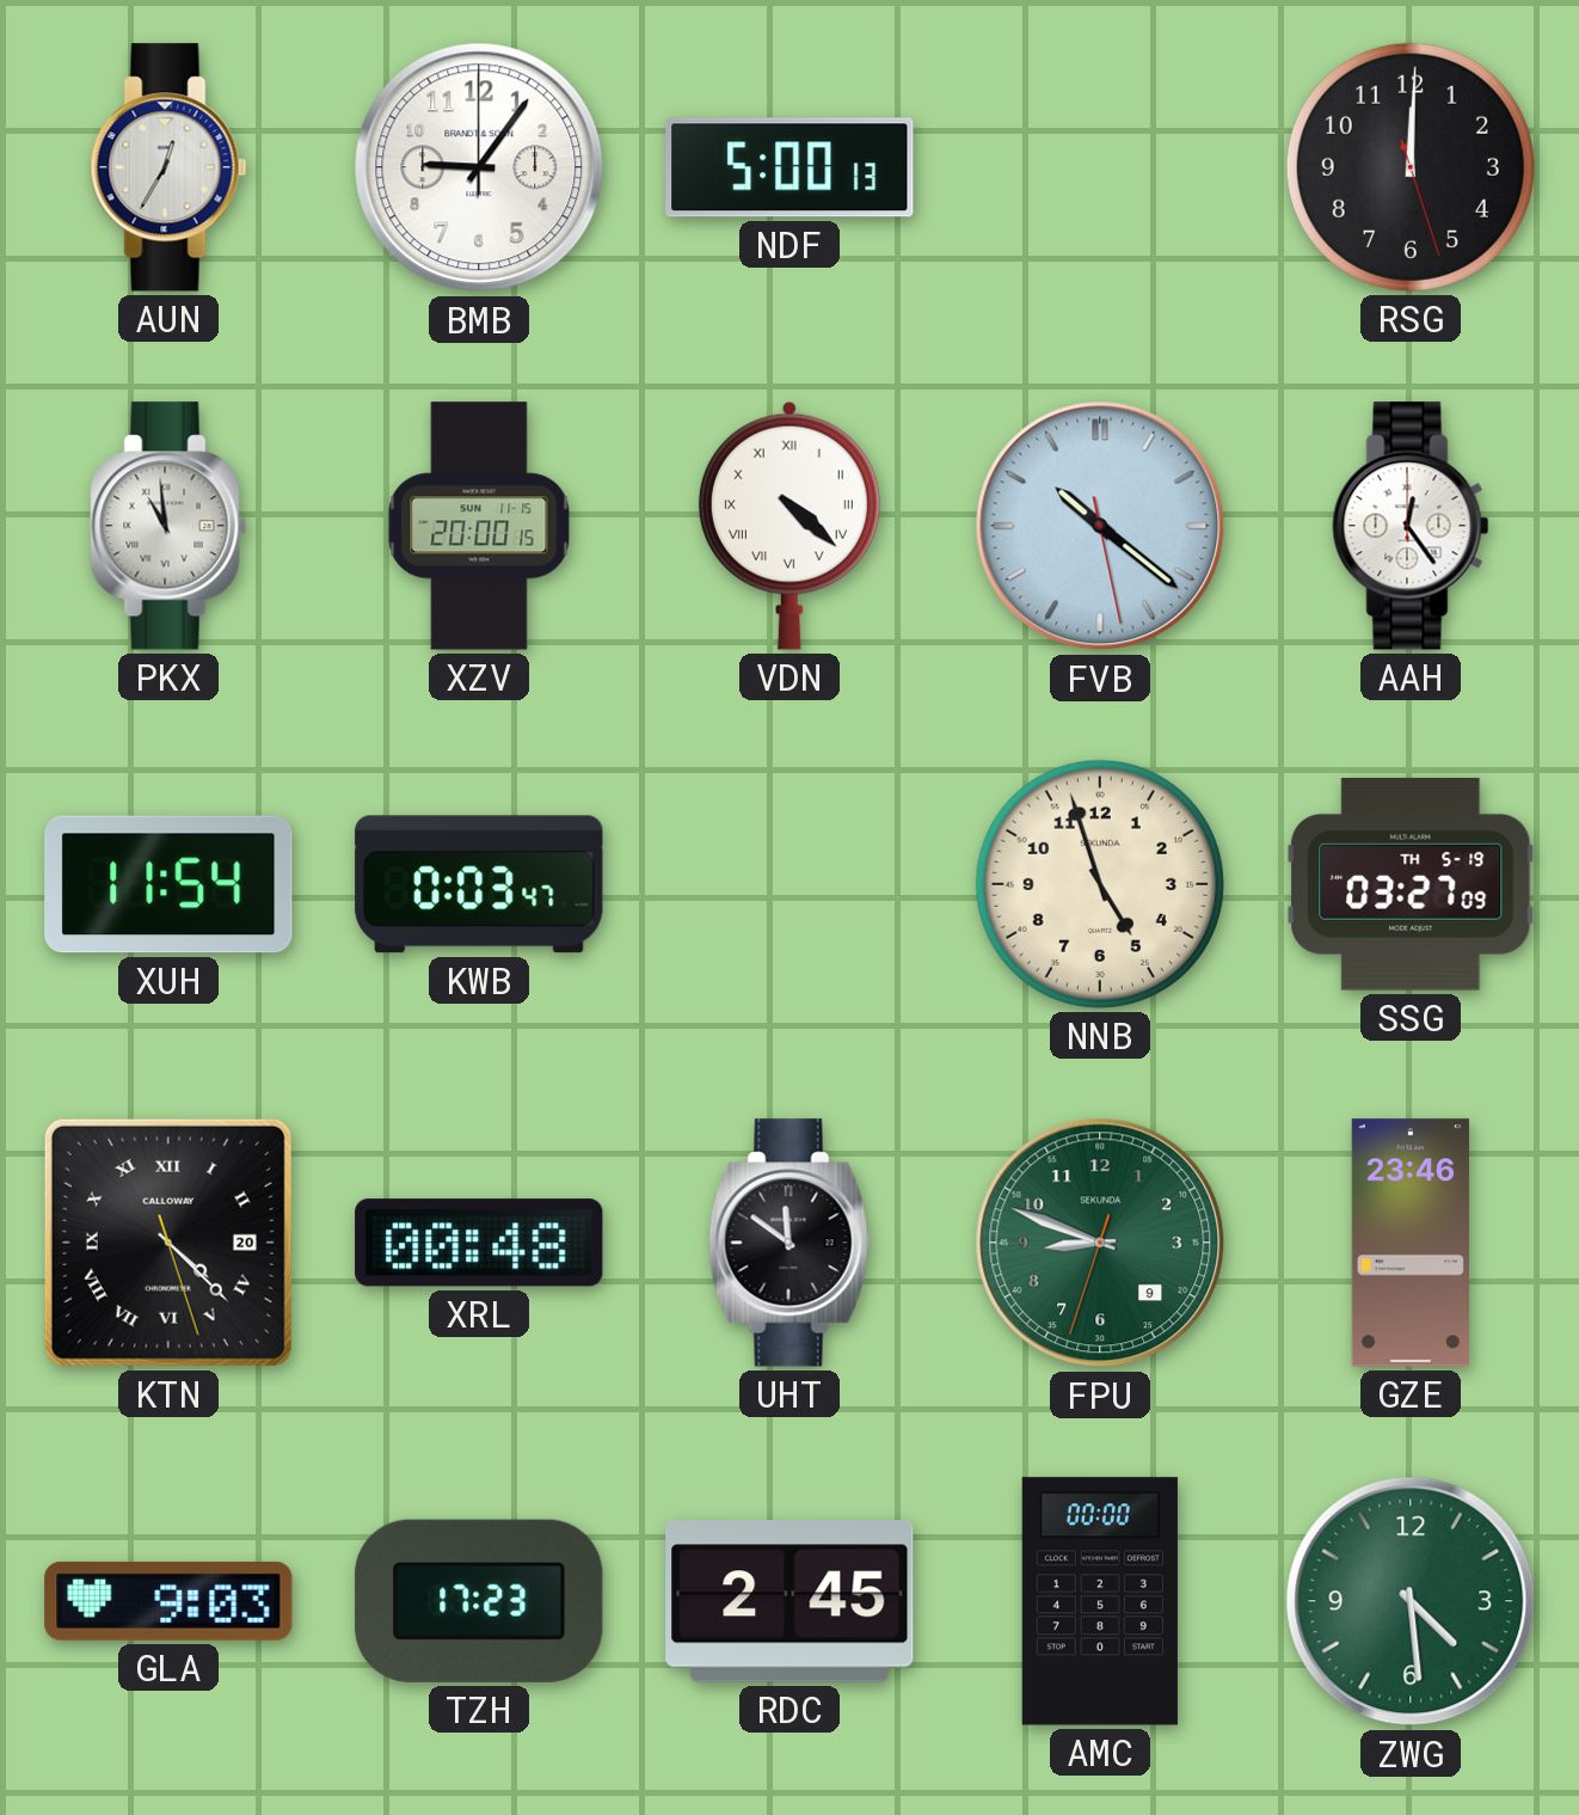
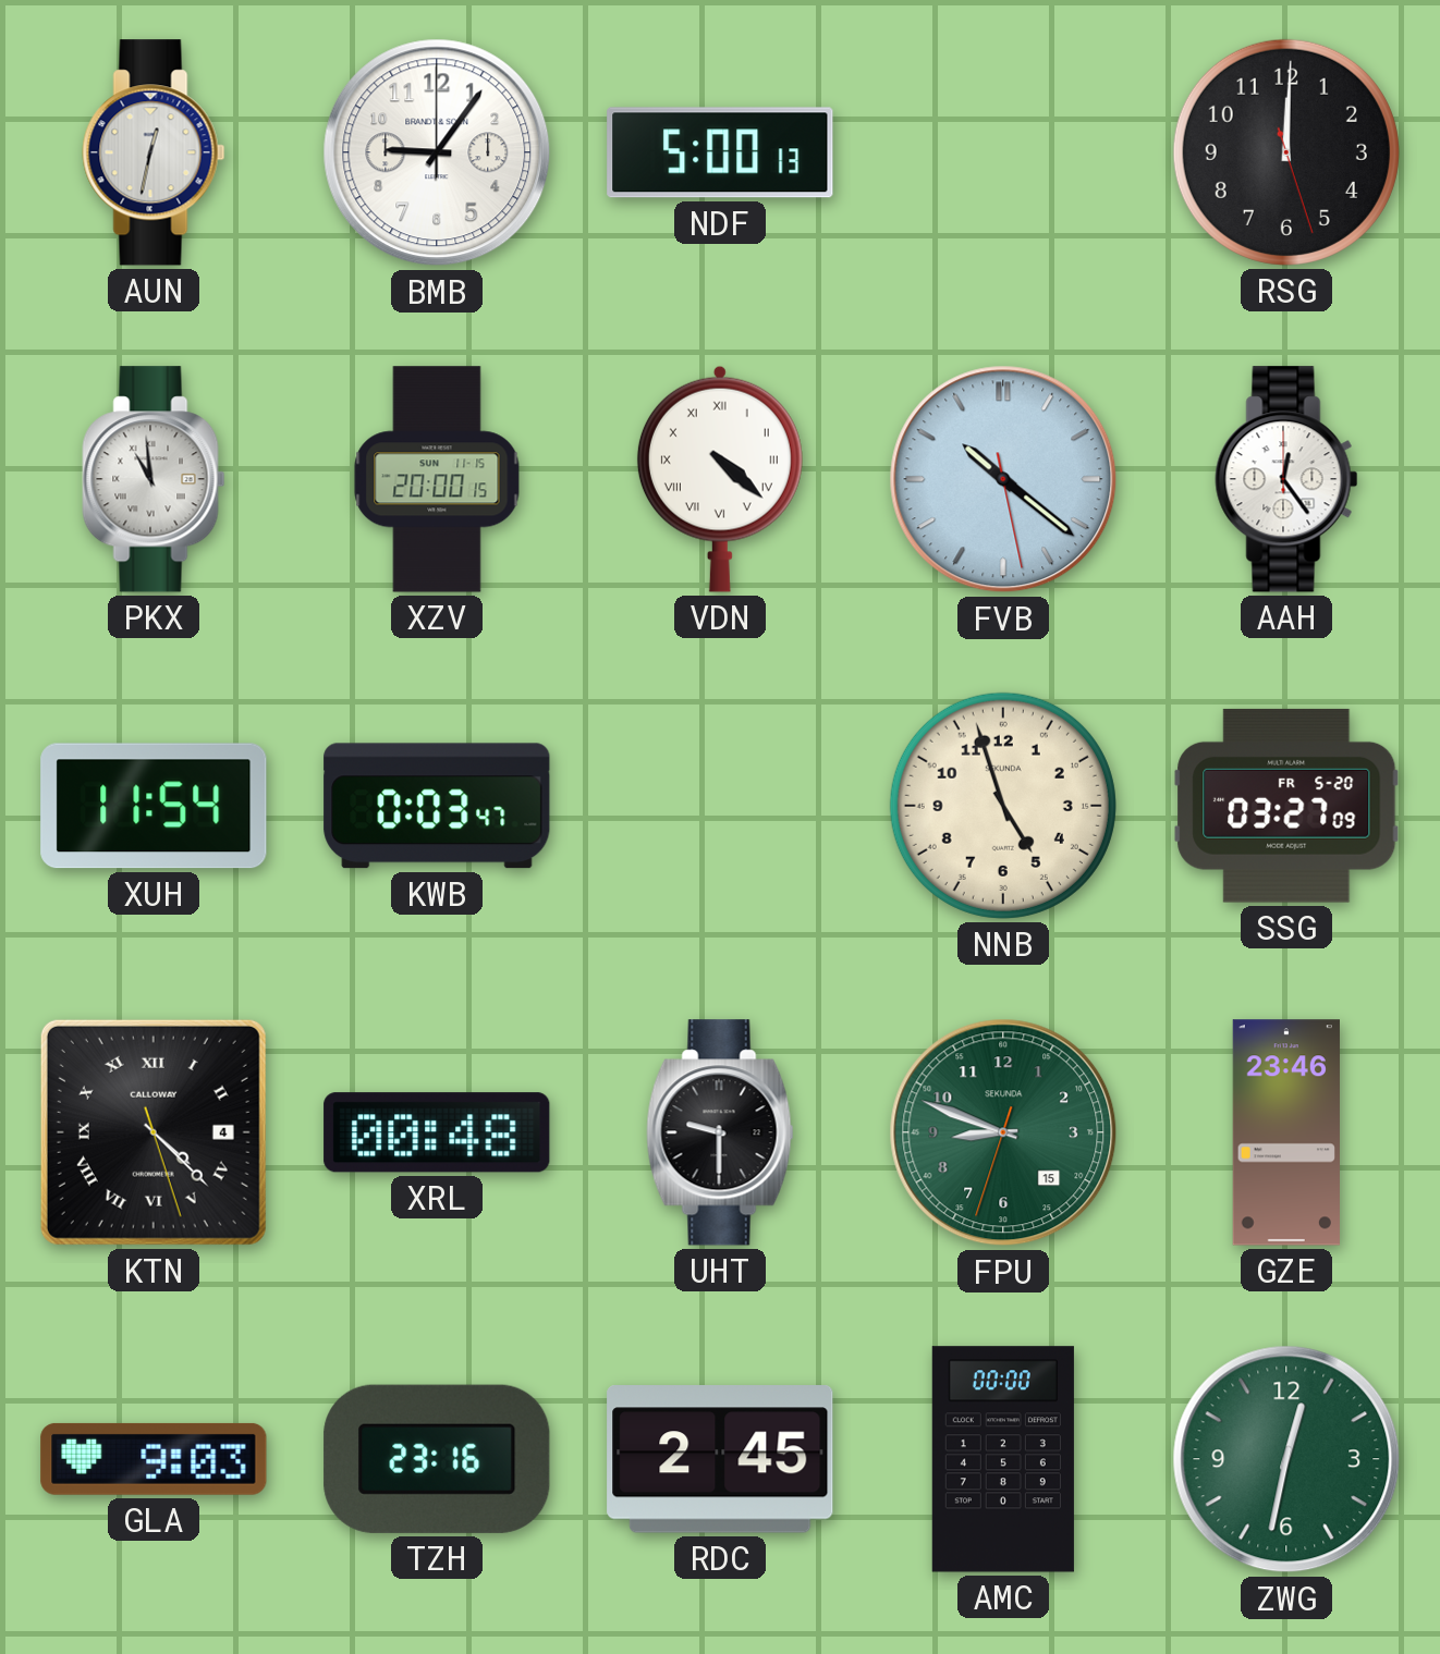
AUN: 12:35 -> 12:32
SSG date: TH 5-19 -> FR 5-20
KTN date: 20 -> 4
UHT: 11:51 -> 9:30
FPU date: 9 -> 15
TZH: 17:23 -> 23:16
ZWG: 4:29 -> 12:32
